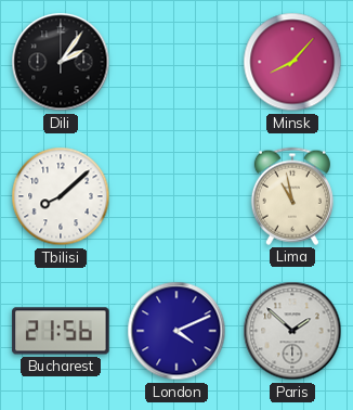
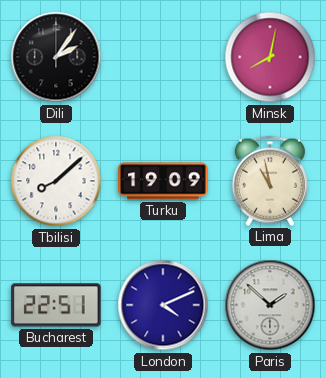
Minsk: 8:07 -> 8:02
Turku: none -> 19:09
Bucharest: 21:56 -> 22:51
